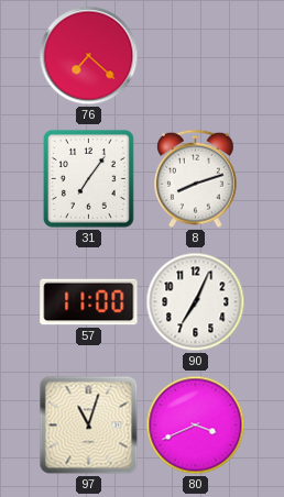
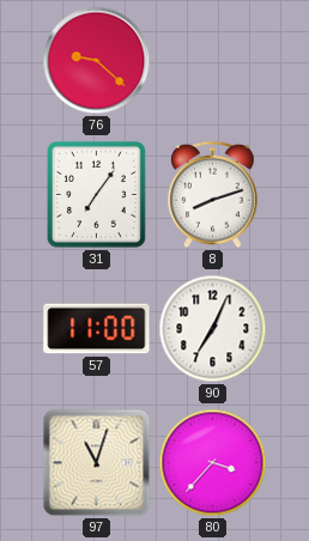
76: 7:22 -> 9:22
80: 3:41 -> 3:37
